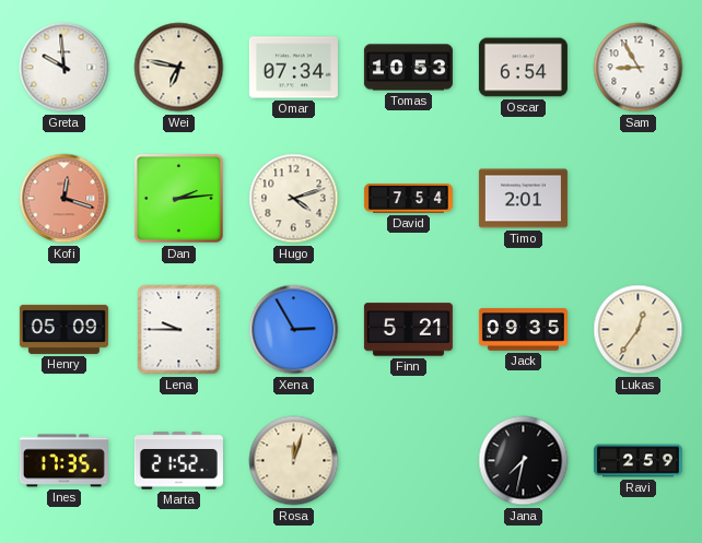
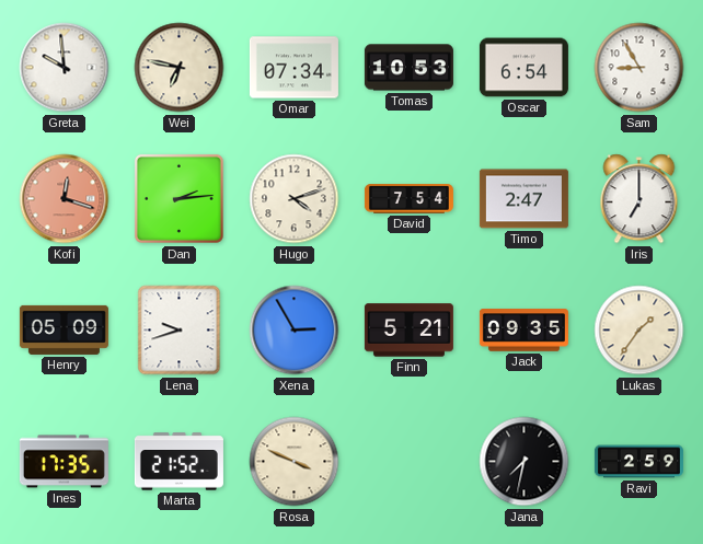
Timo: 2:01 -> 2:47
Iris: none -> 7:00
Lena: 9:45 -> 9:42
Lukas: 12:36 -> 1:36
Rosa: 12:03 -> 3:49
